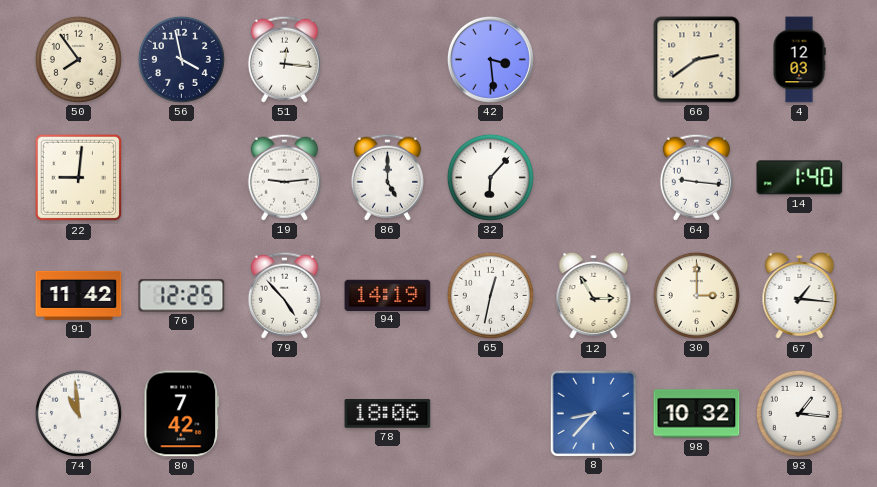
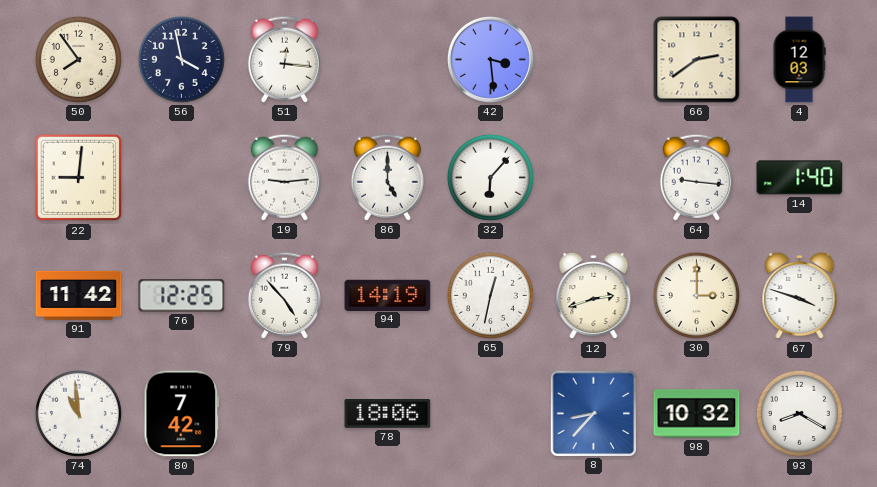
12: 2:55 -> 2:42
67: 1:16 -> 3:48
93: 1:16 -> 8:20
